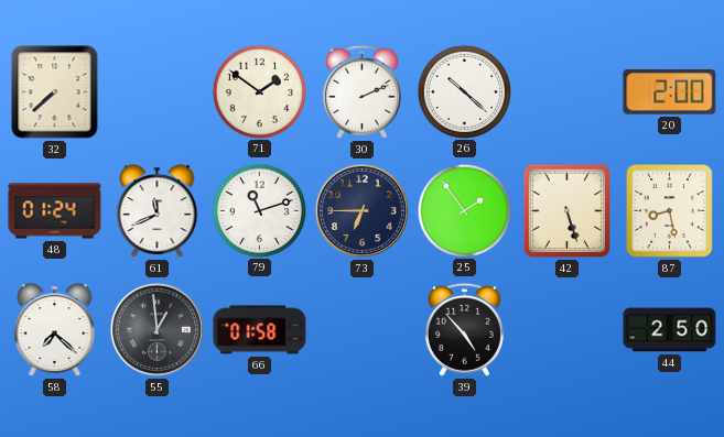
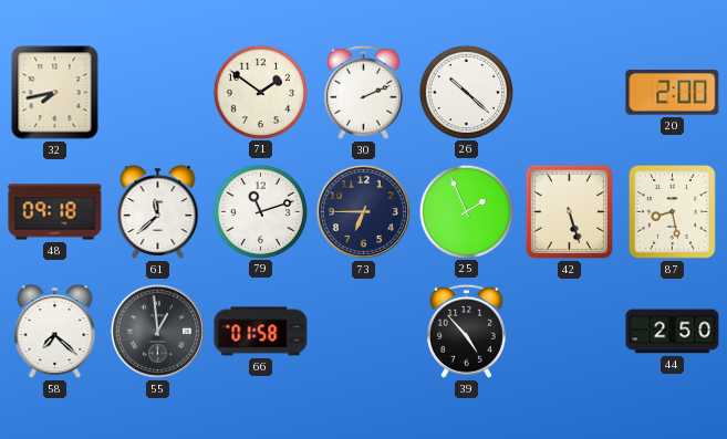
32: 7:38 -> 7:43
48: 01:24 -> 09:18
61: 11:41 -> 11:38
25: 1:54 -> 1:56
